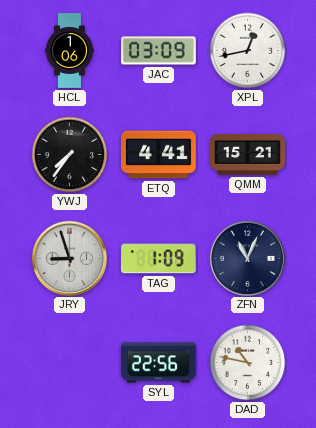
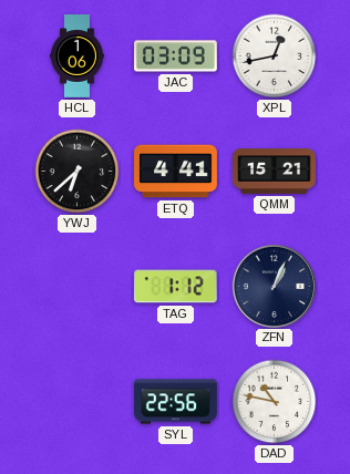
YWJ: 7:36 -> 6:38
JRY: 8:57 -> none
TAG: 1:09 -> 1:12
ZFN: 11:04 -> 1:04
